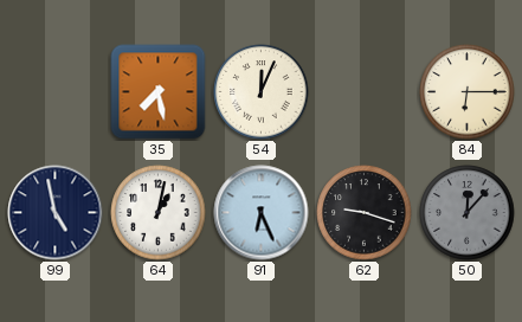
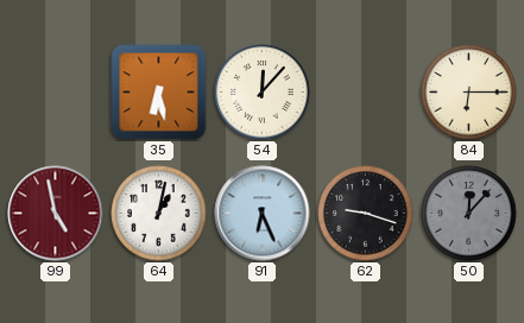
35: 7:28 -> 6:28
54: 12:04 -> 12:07
99 dial: navy -> burgundy
